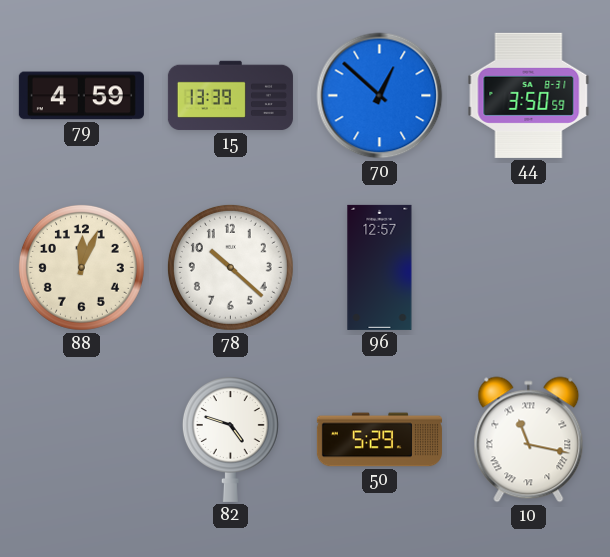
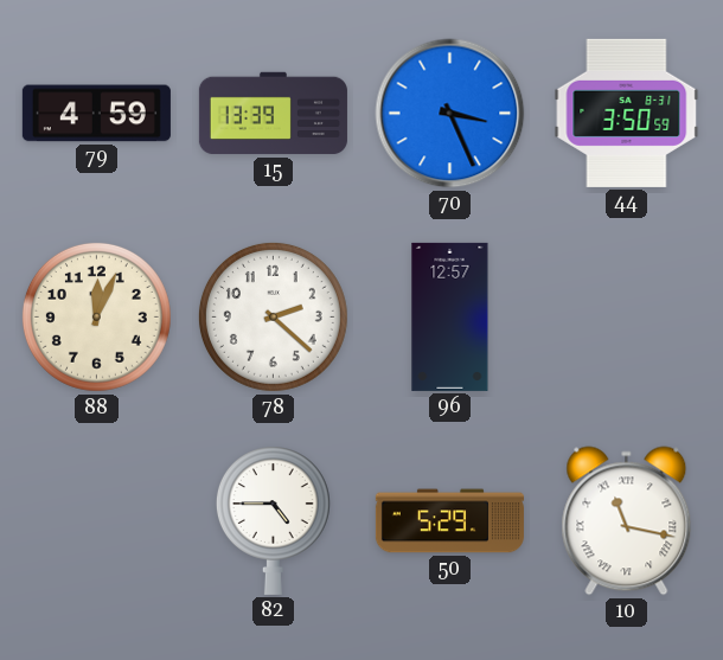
70: 12:52 -> 3:26
78: 10:22 -> 2:22
82: 4:48 -> 4:45
